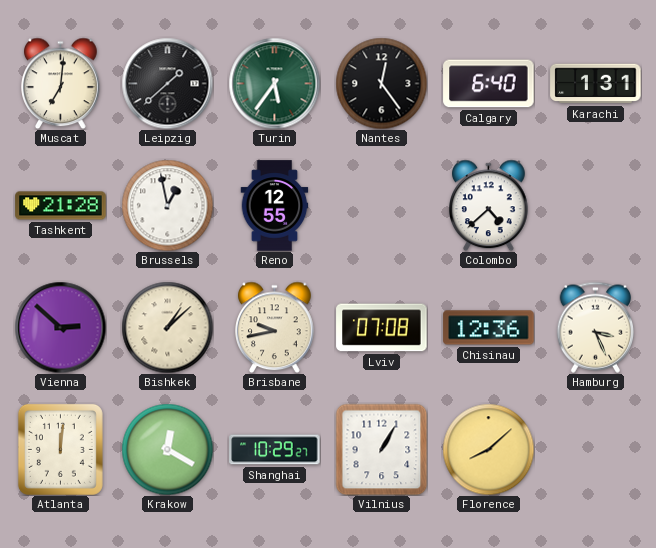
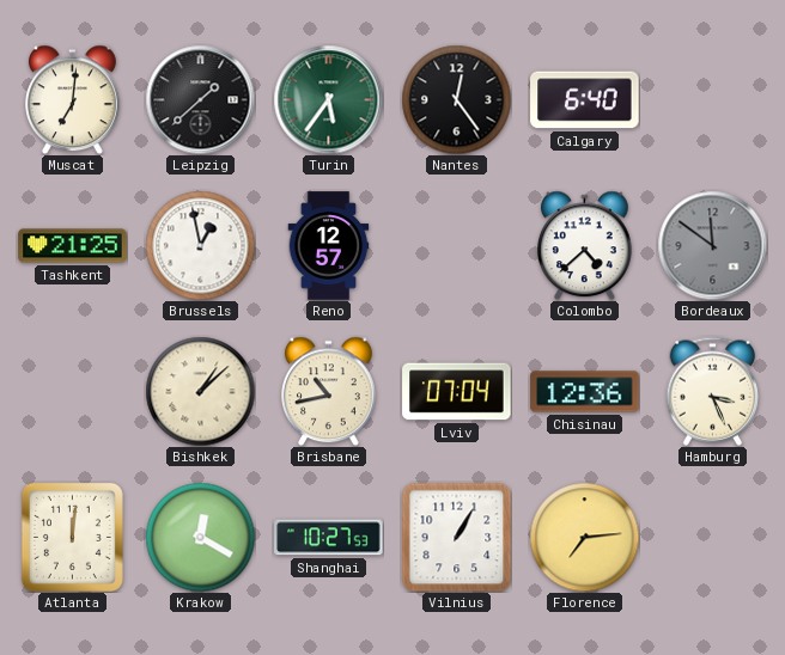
Karachi: 1:31 -> none
Tashkent: 21:28 -> 21:25
Reno: 12:55 -> 12:57
Bordeaux: none -> 11:51
Vienna: 2:52 -> none
Brisbane: 9:43 -> 10:43
Lviv: 07:08 -> 07:04
Shanghai: 10:29 -> 10:27
Florence: 8:08 -> 7:14
